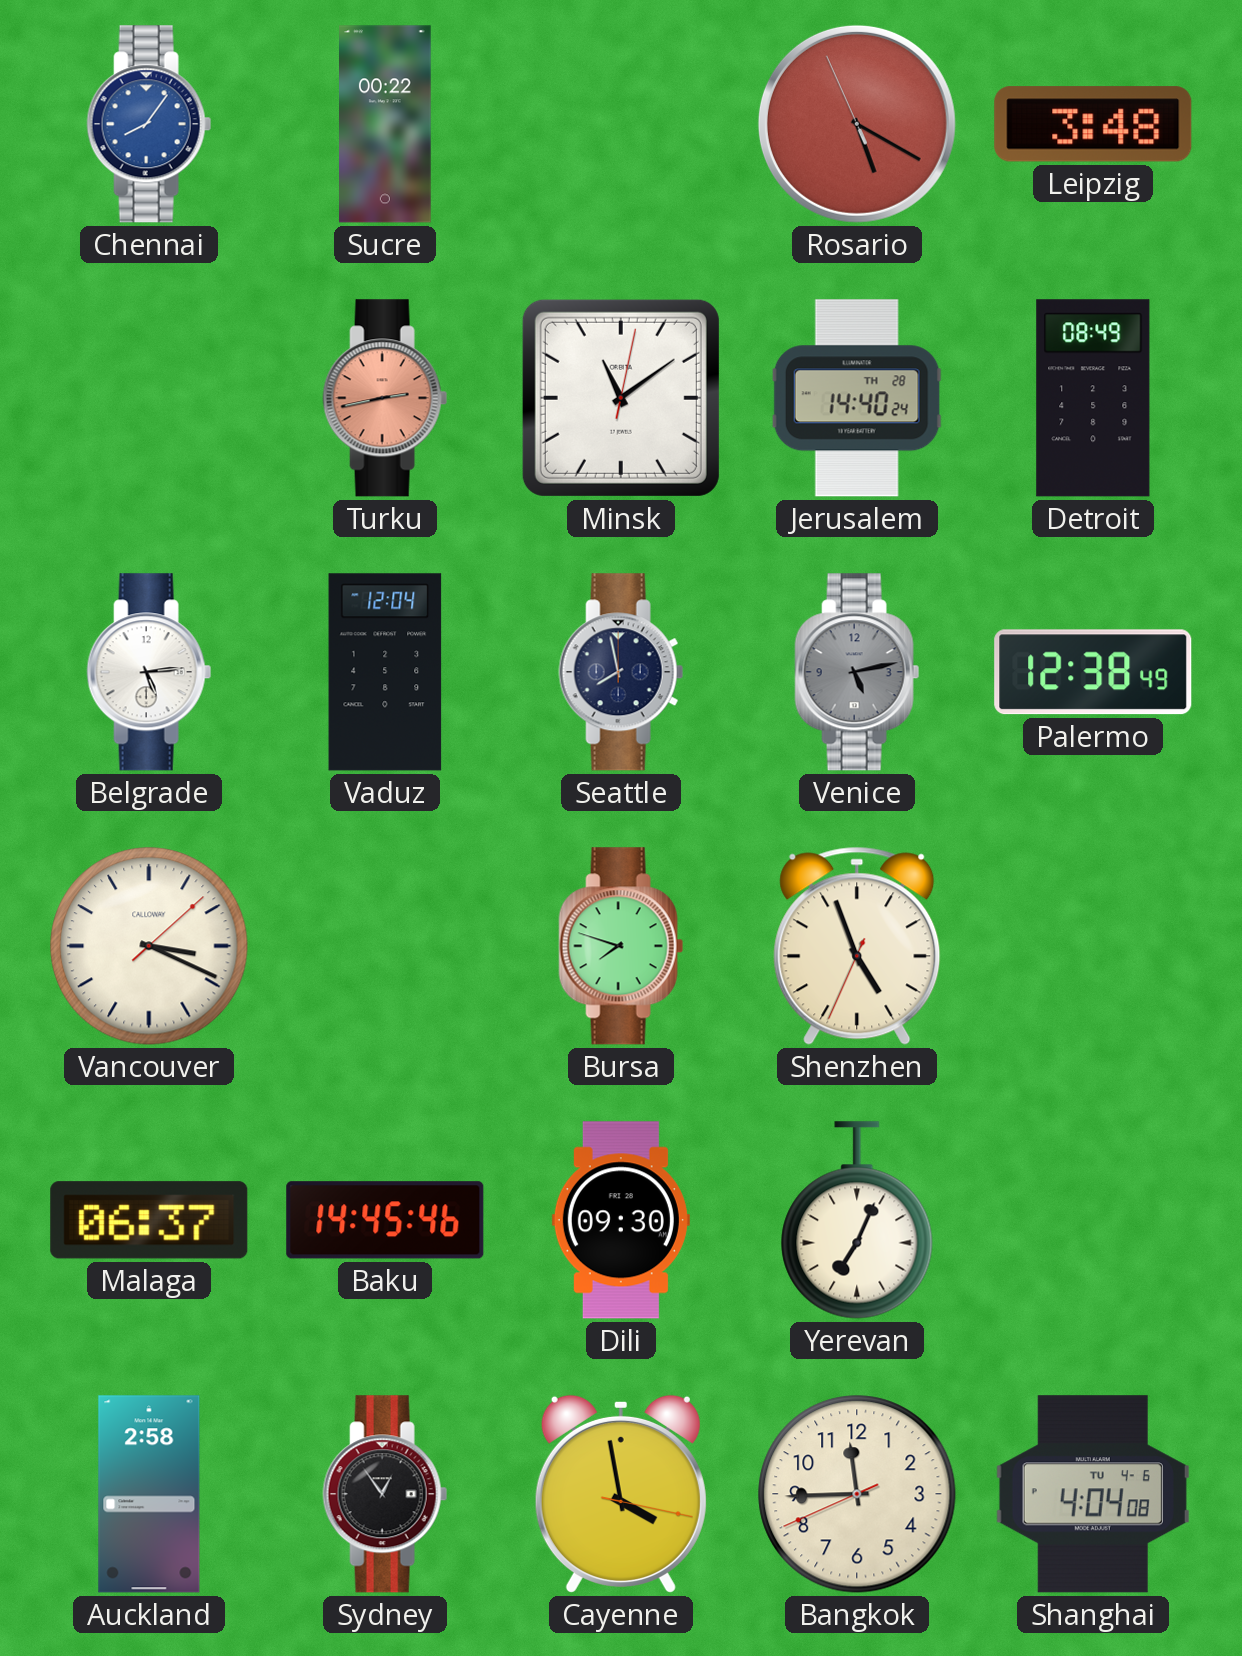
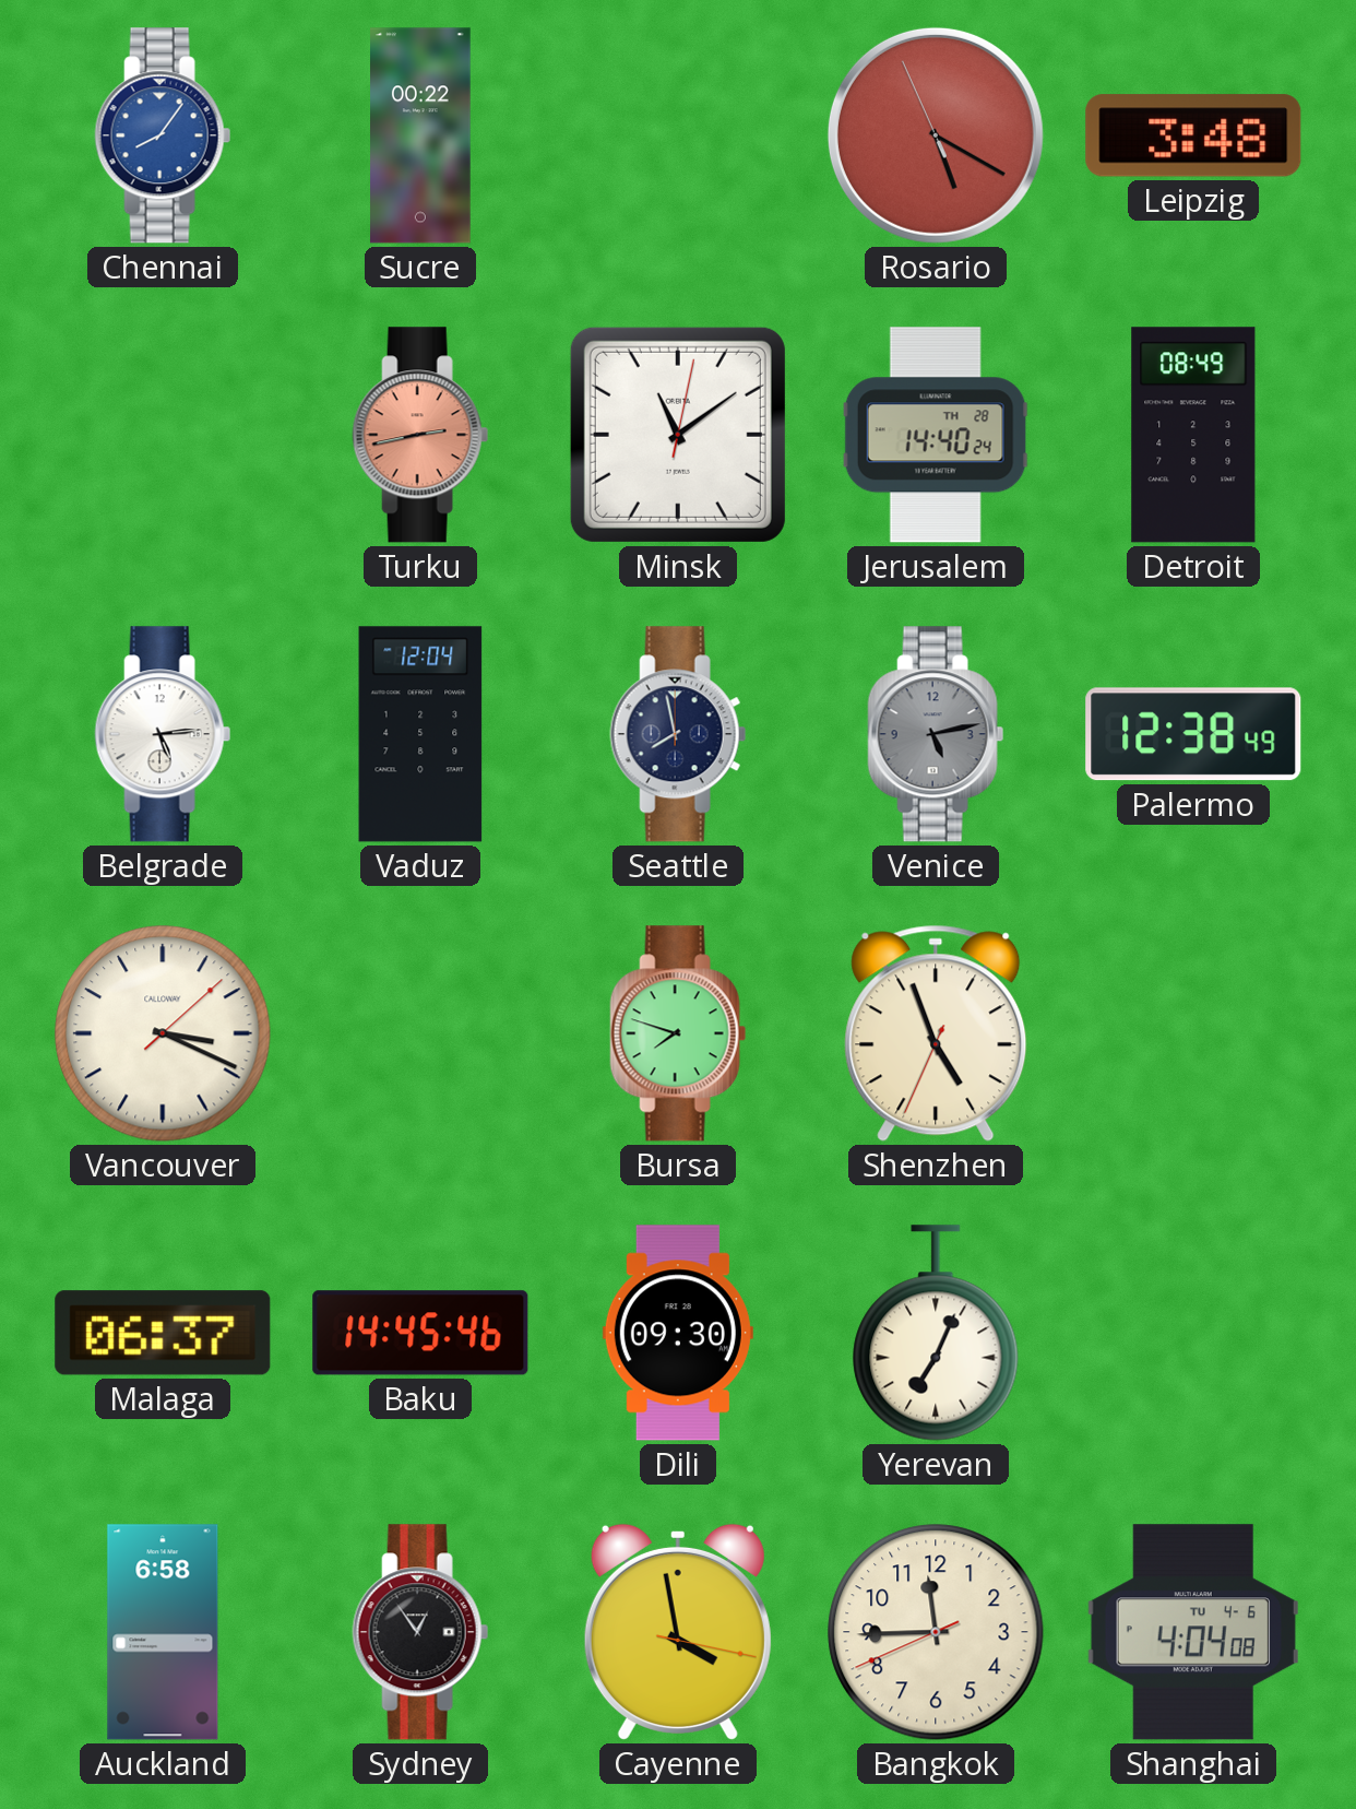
Auckland: 2:58 -> 6:58
